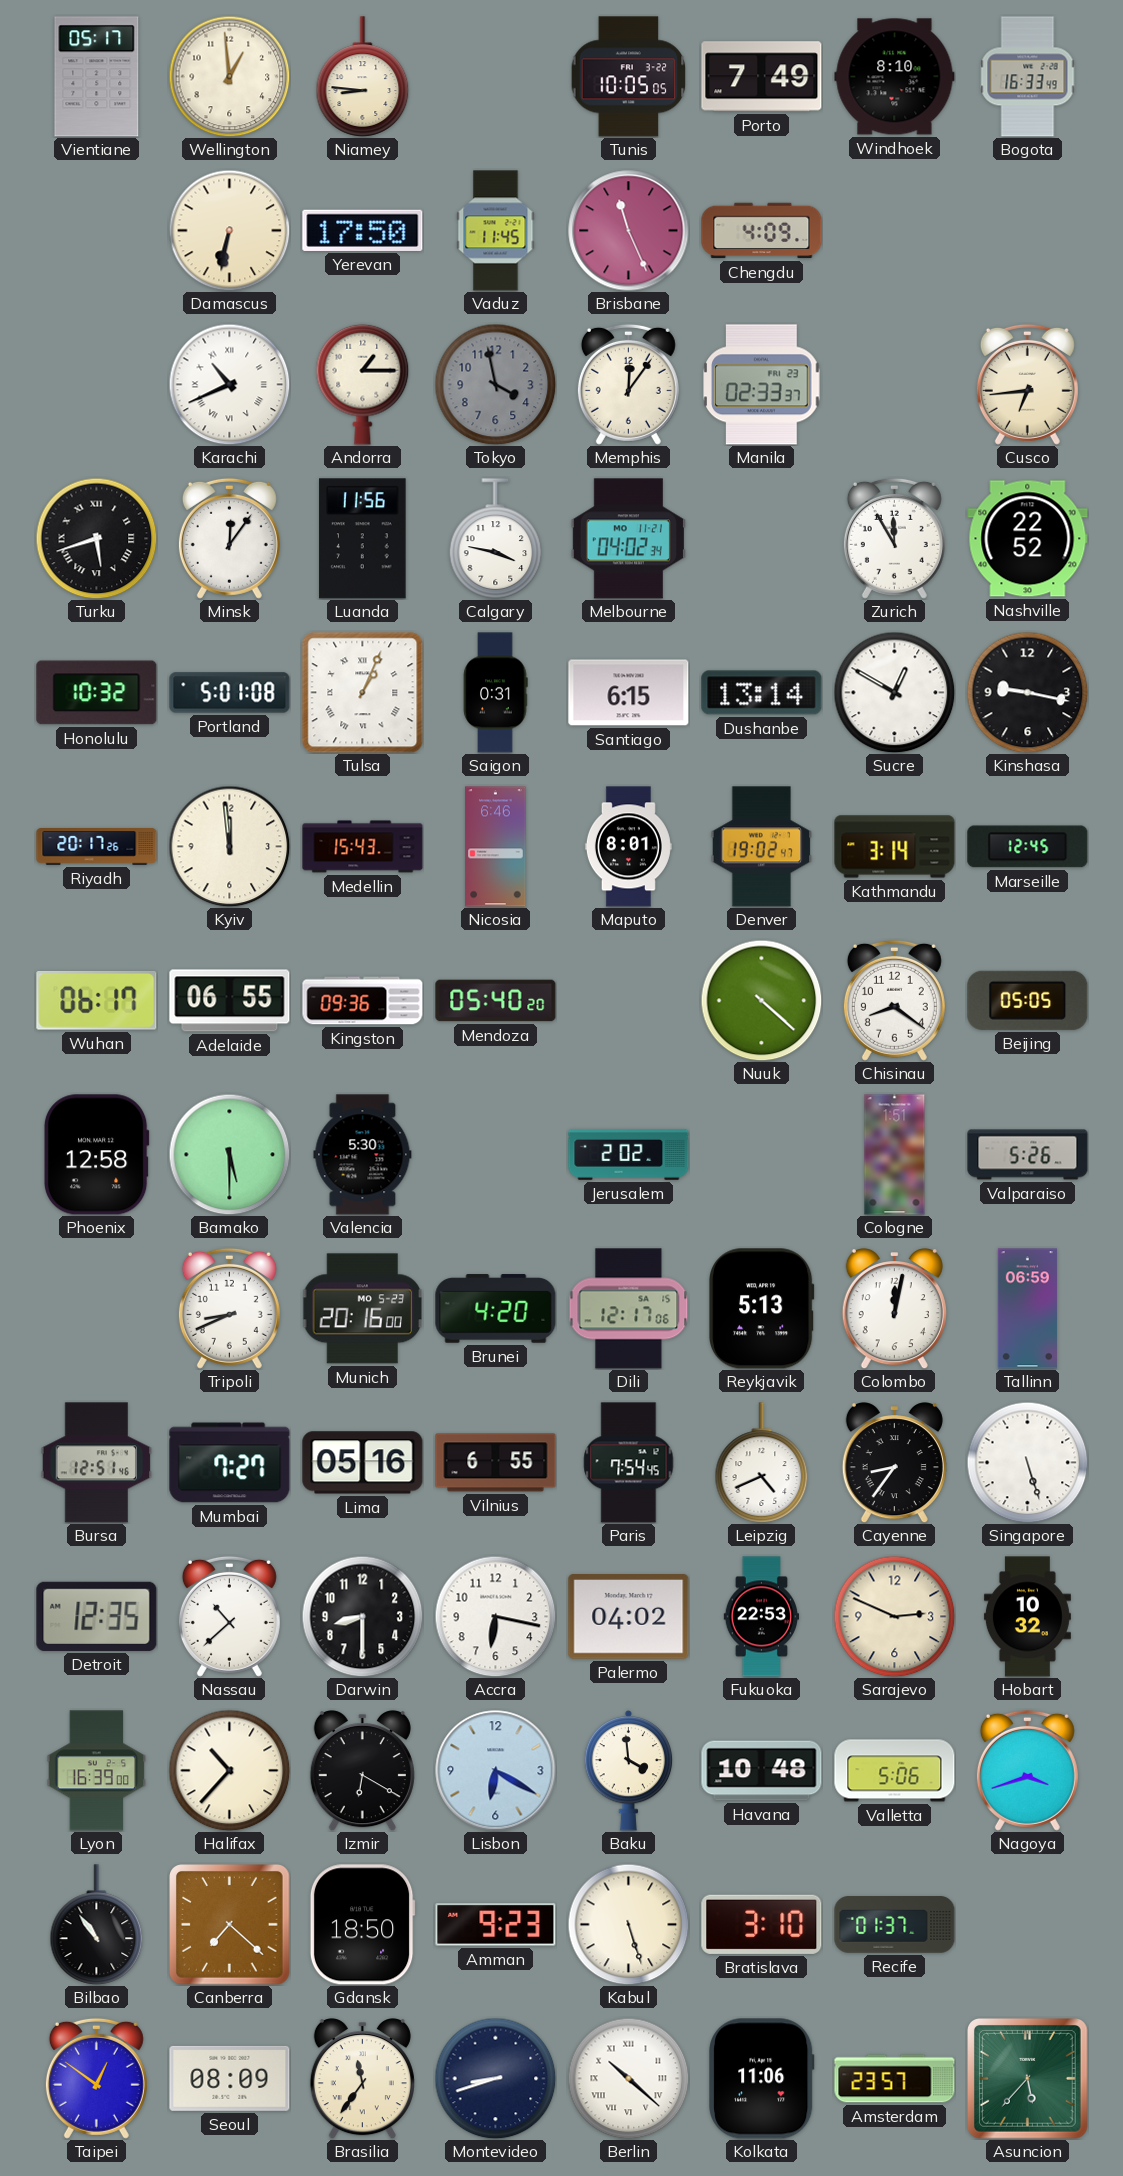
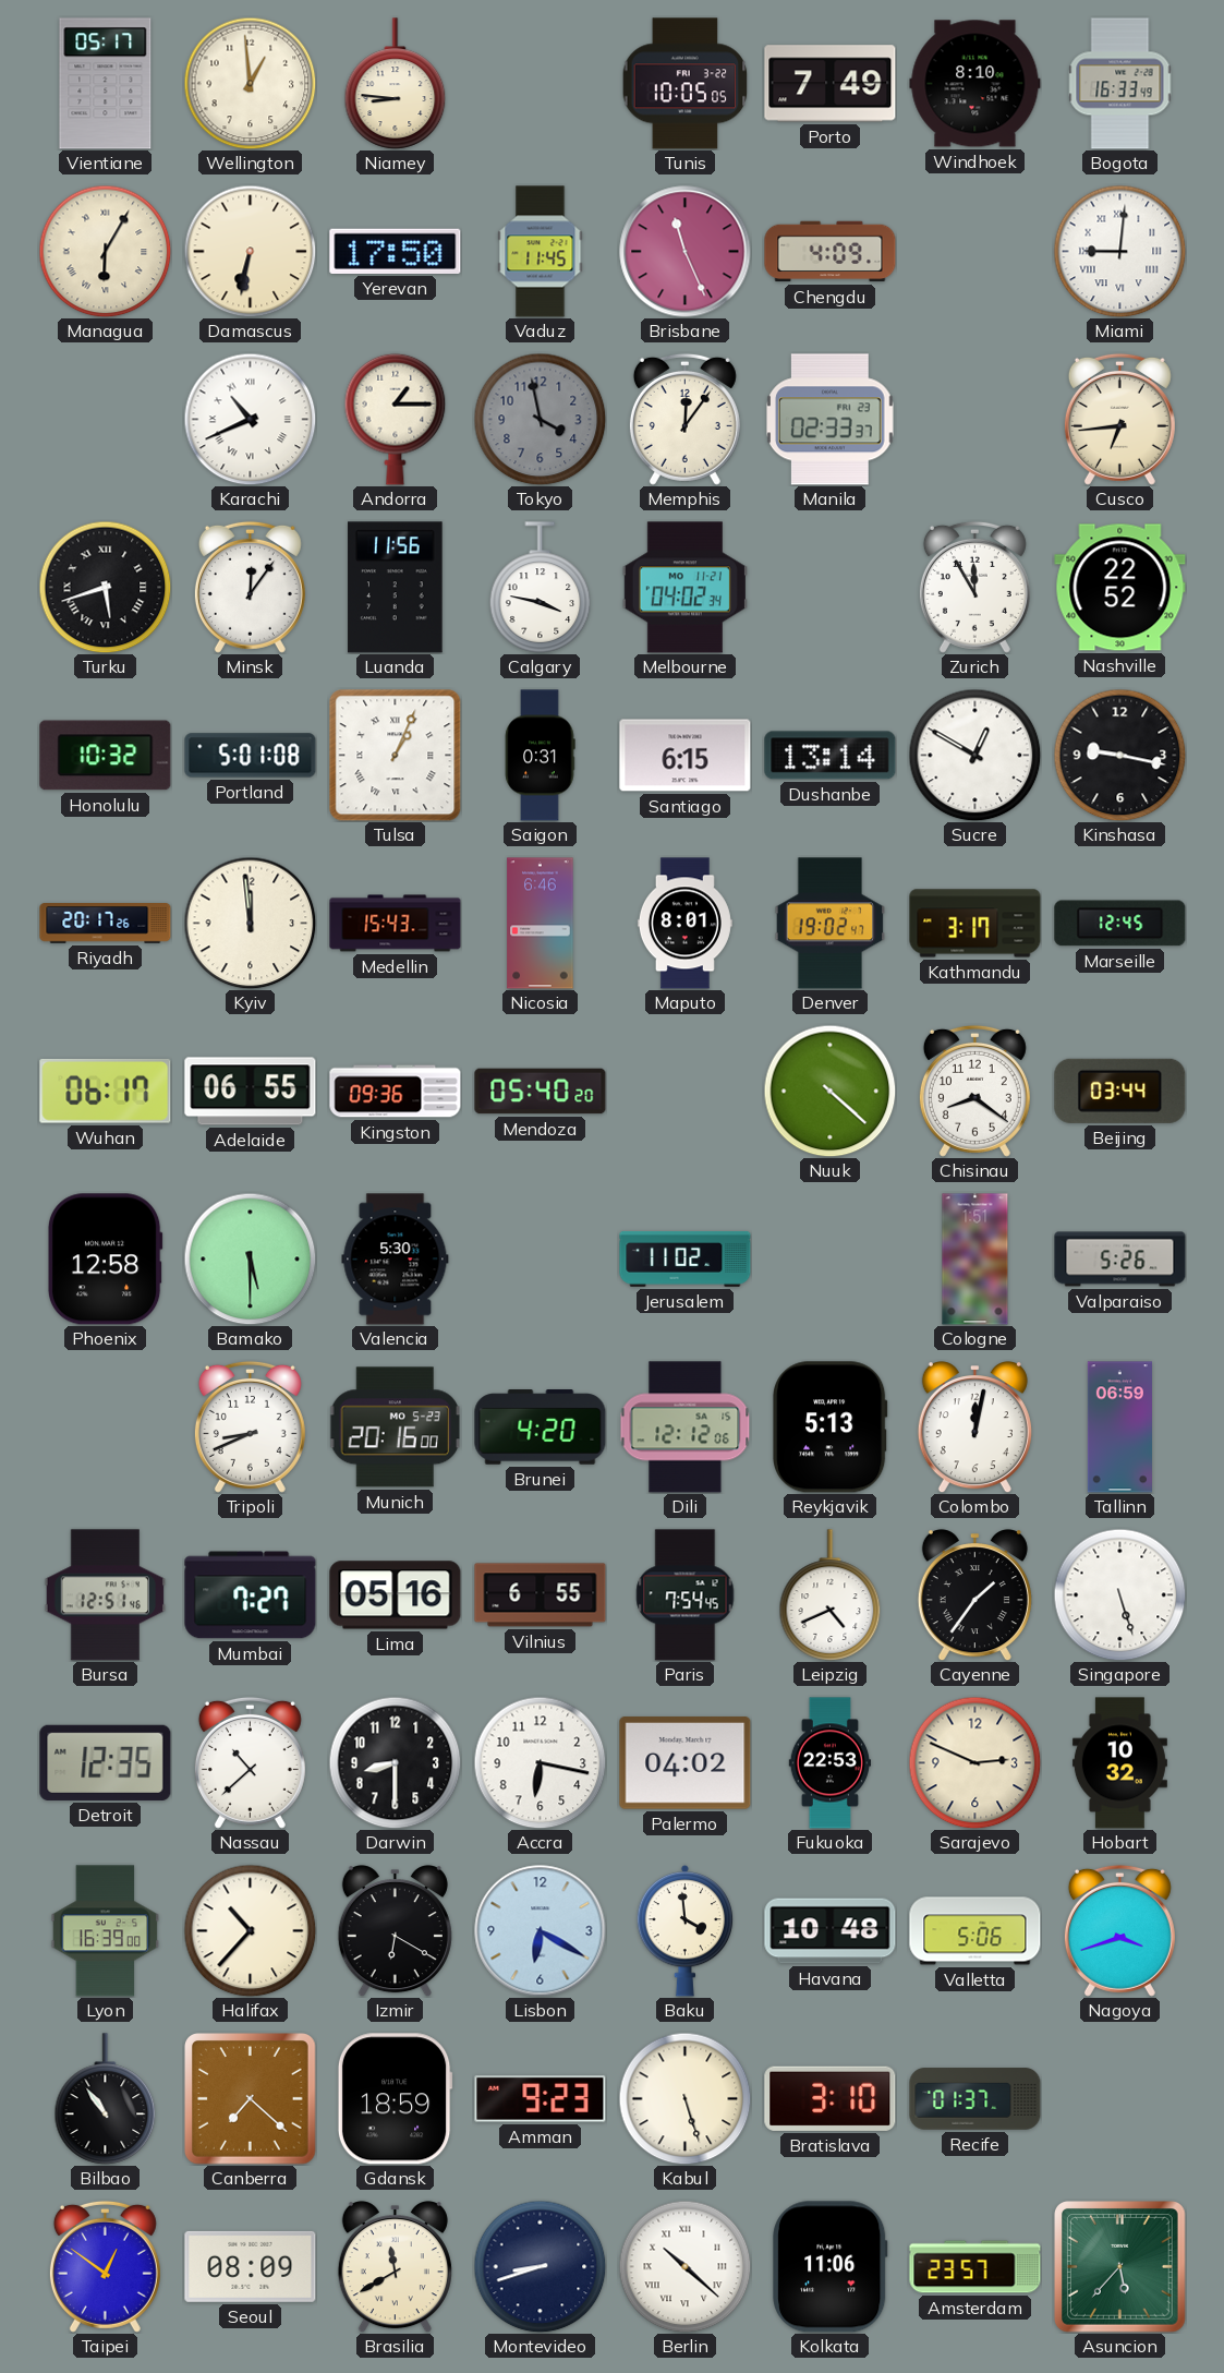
Managua: none -> 6:05
Miami: none -> 9:01
Kathmandu: 3:14 -> 3:17
Beijing: 05:05 -> 03:44
Jerusalem: 2:02 -> 11:02
Dili: 12:17 -> 12:12
Cayenne: 8:36 -> 1:36
Gdansk: 18:50 -> 18:59
Brasilia: 11:36 -> 11:40
